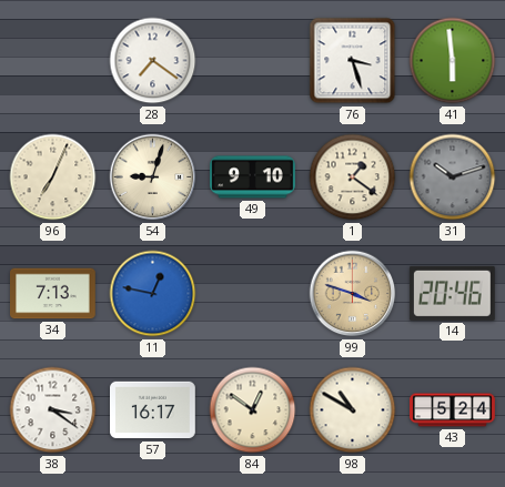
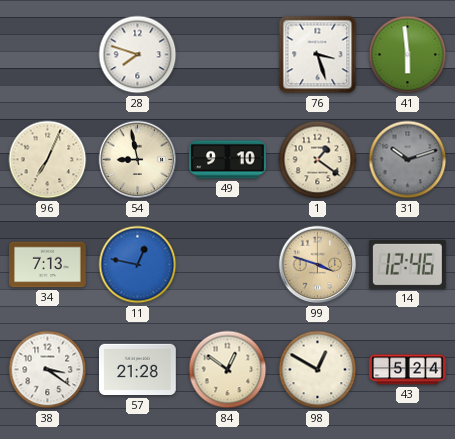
28: 7:21 -> 7:48
54: 9:03 -> 8:58
14: 20:46 -> 12:46
57: 16:17 -> 21:28
98: 10:50 -> 12:50
